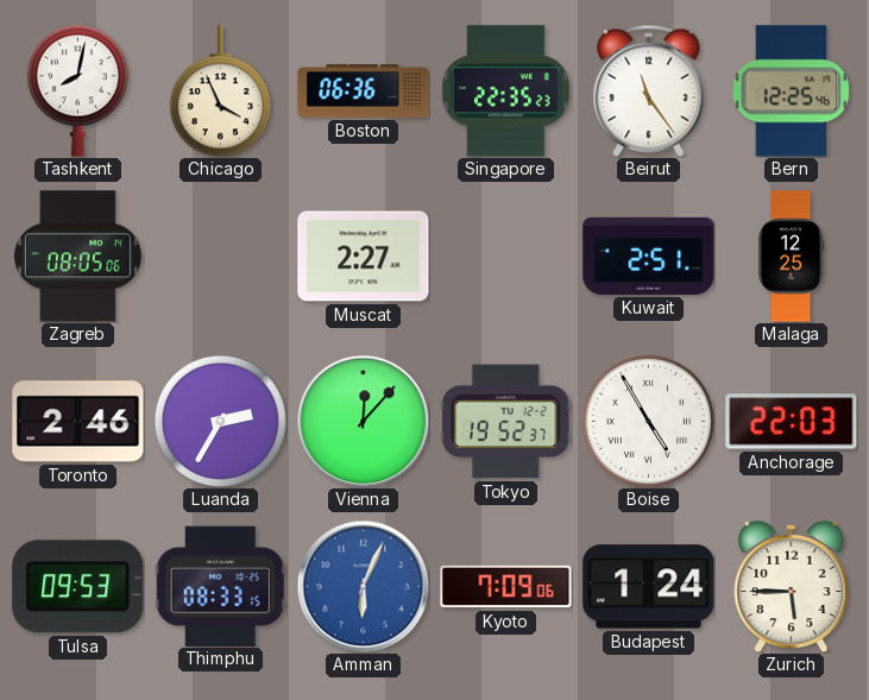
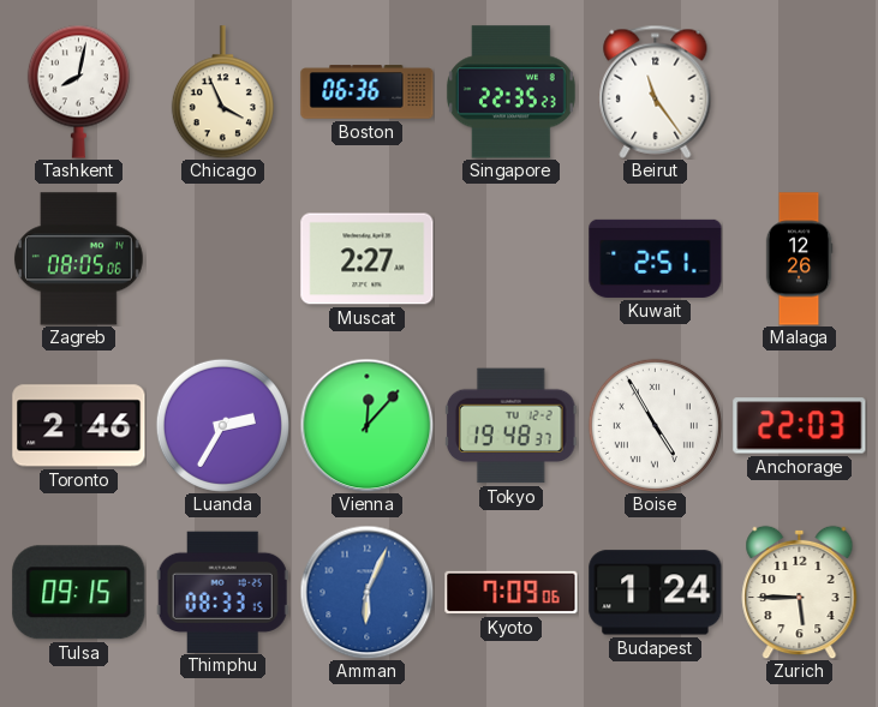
Bern: 12:25 -> none
Malaga: 12:25 -> 12:26
Tokyo: 19:52 -> 19:48
Tulsa: 09:53 -> 09:15
